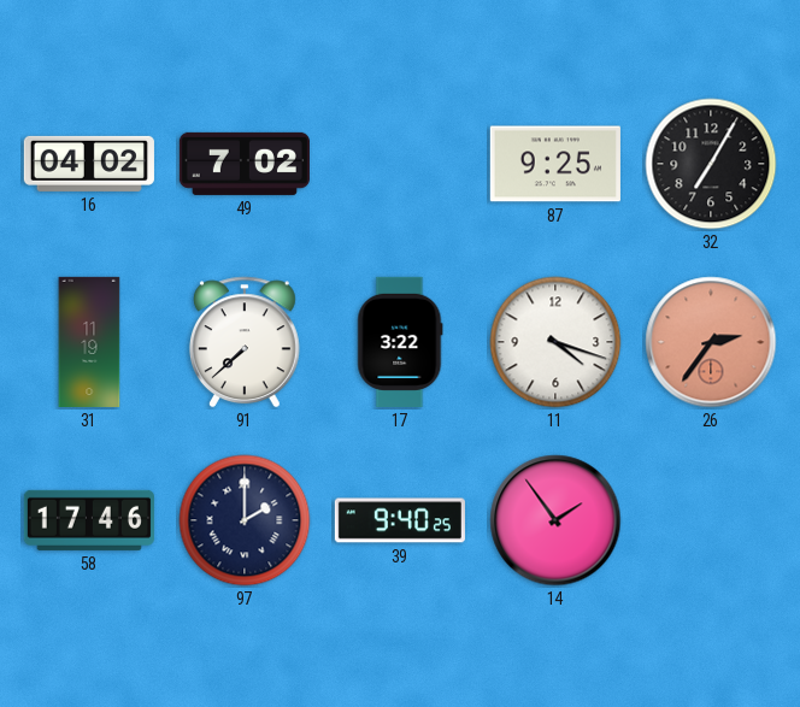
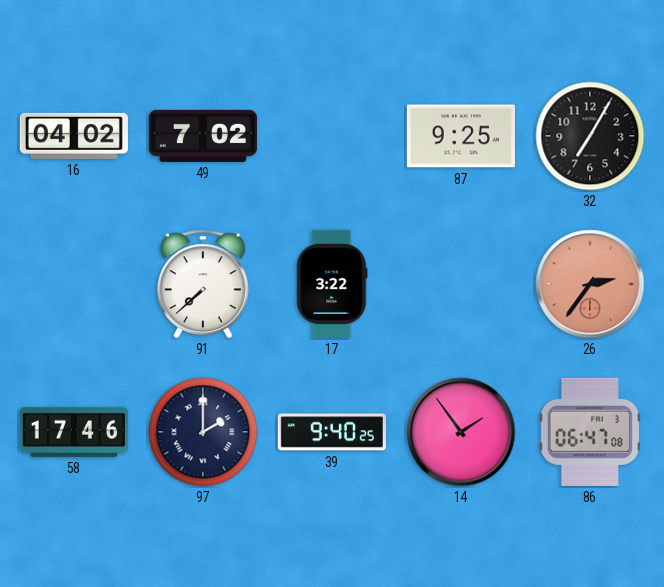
31: 11:19 -> none
11: 4:18 -> none
86: none -> 06:47
